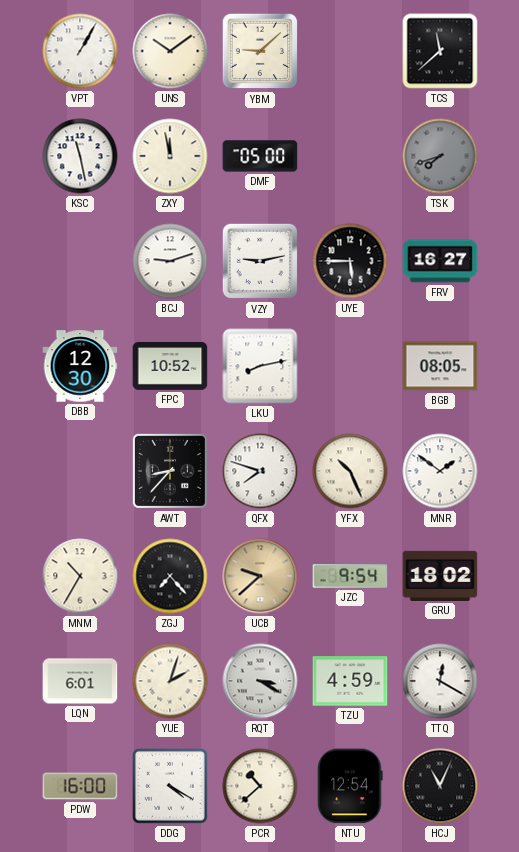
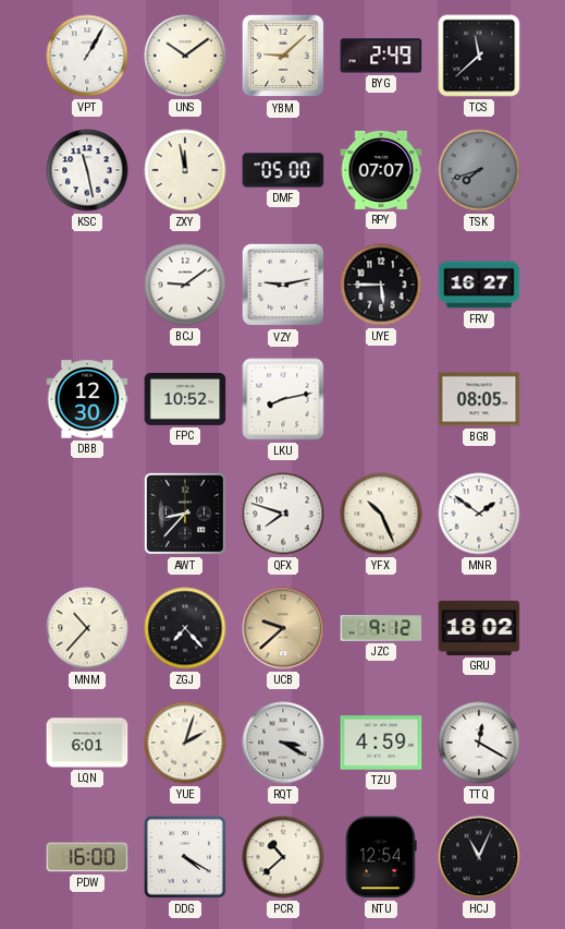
BYG: none -> 2:49
RPY: none -> 07:07
BCJ: 9:12 -> 9:09
MNM: 10:35 -> 10:37
JZC: 9:54 -> 9:12
